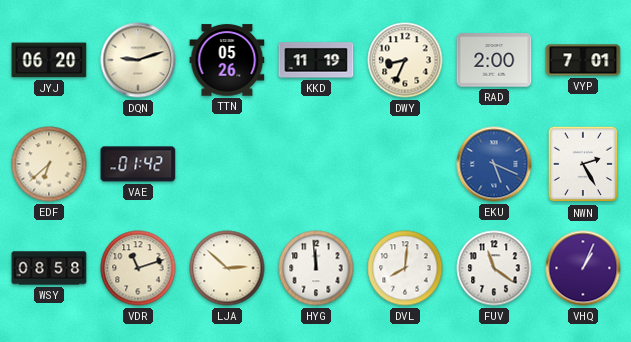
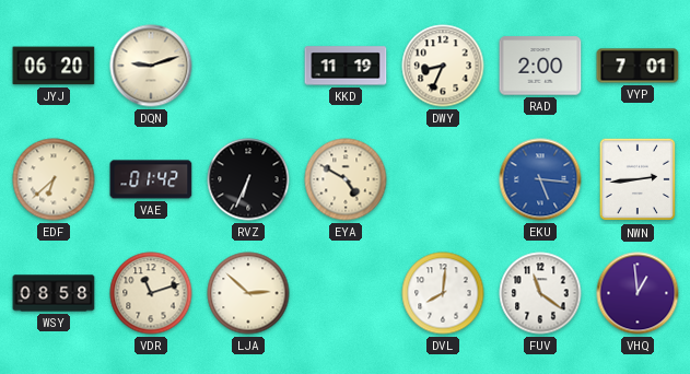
TTN: 05:26 -> none
RVZ: none -> 6:34
EYA: none -> 4:50
EKU: 5:19 -> 5:16
NWN: 2:25 -> 2:44
HYG: 11:59 -> none
VHQ: 1:04 -> 12:59
